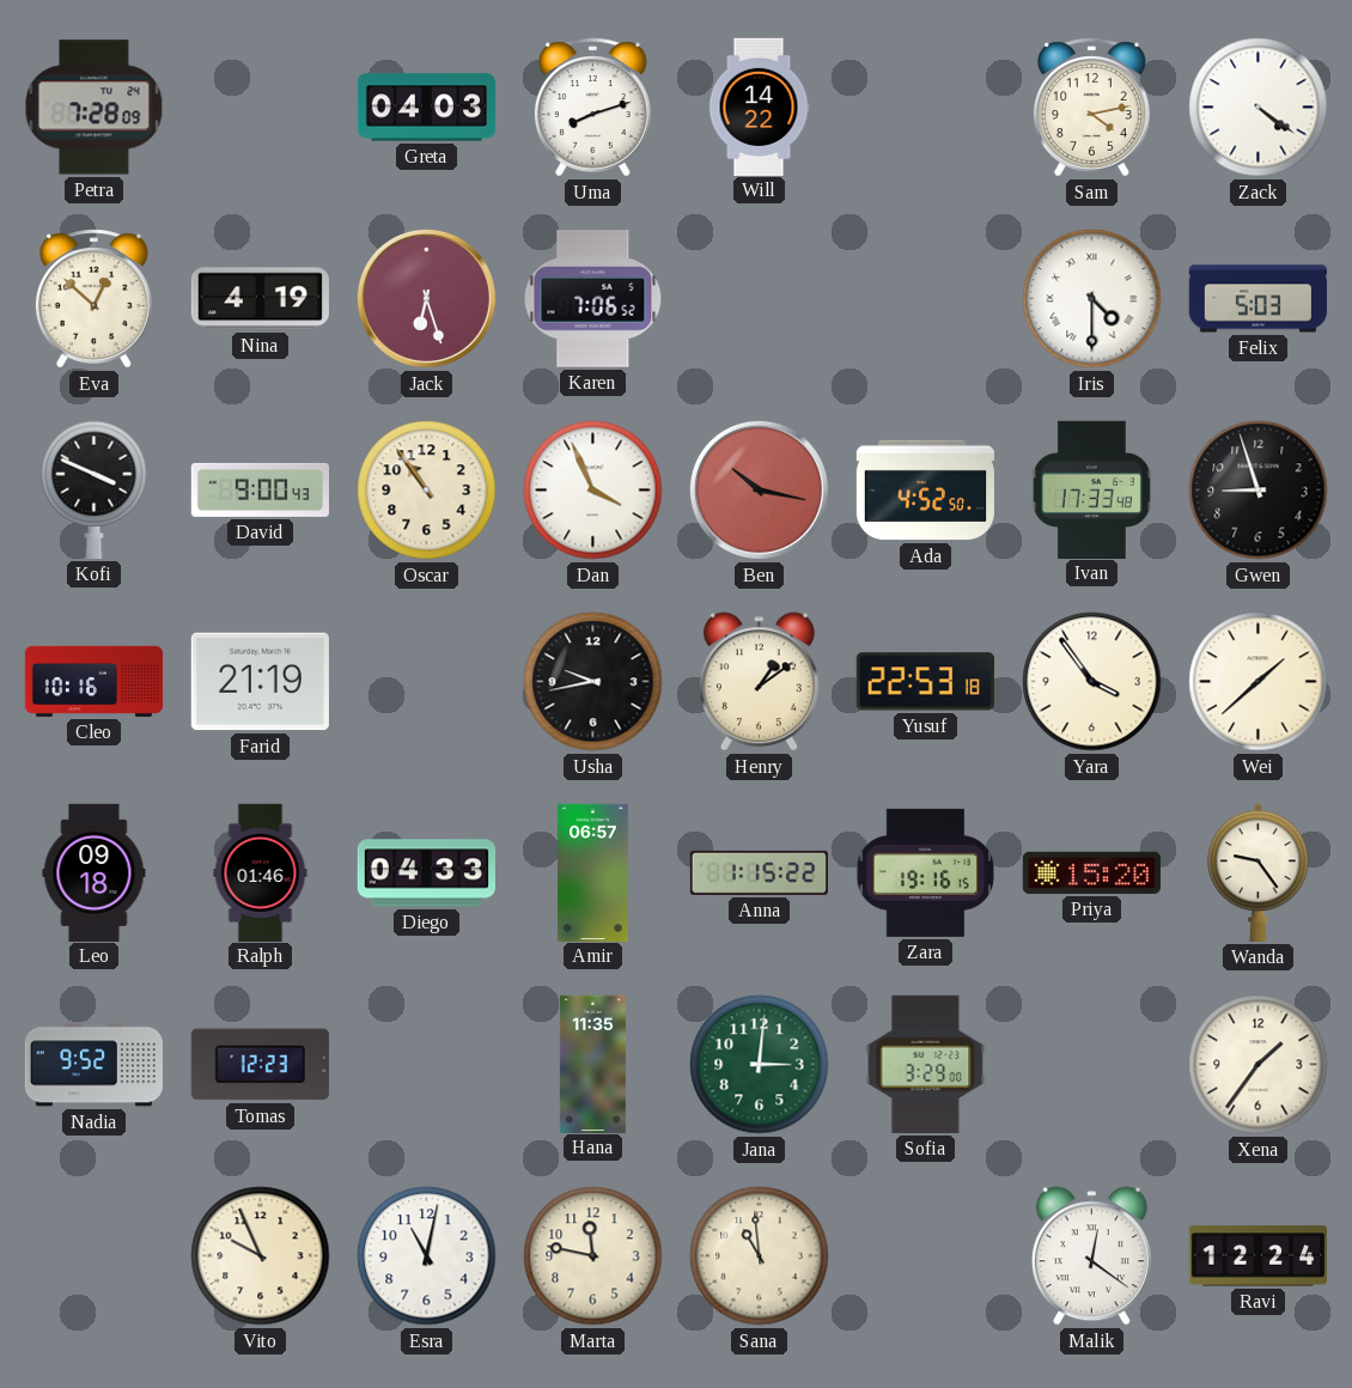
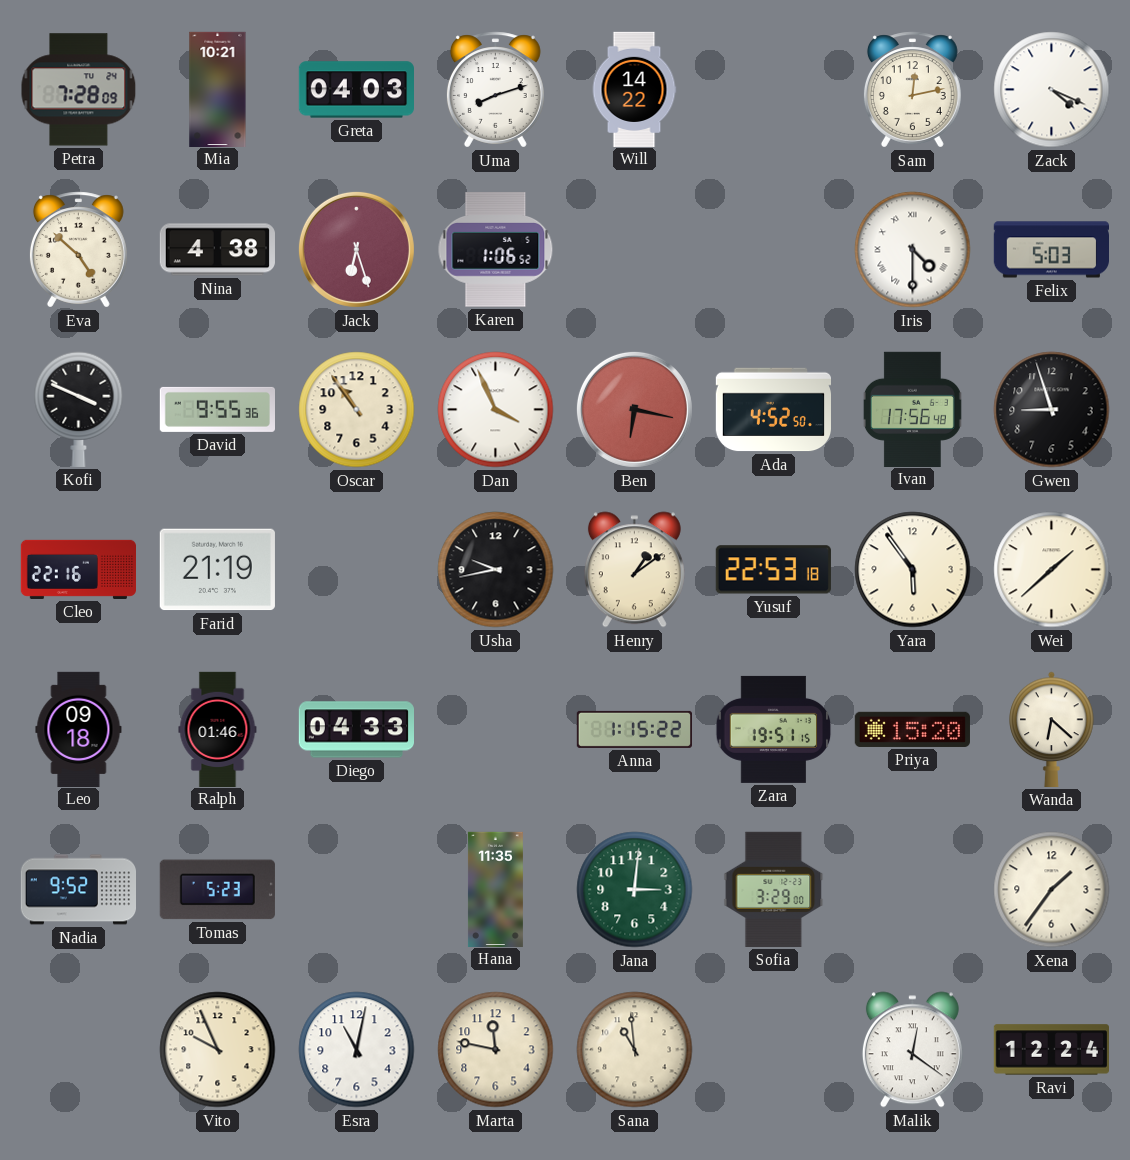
Mia: none -> 10:21
Sam: 4:13 -> 12:13
Zack: 4:21 -> 4:19
Eva: 12:52 -> 4:52
Nina: 4:19 -> 4:38
Karen: 7:06 -> 1:06
David: 9:00 -> 9:55
Ben: 10:17 -> 6:17
Ivan: 17:33 -> 17:56
Cleo: 10:16 -> 22:16
Yara: 3:54 -> 5:54
Amir: 06:57 -> none
Zara: 19:16 -> 19:51
Wanda: 9:24 -> 6:22
Tomas: 12:23 -> 5:23
